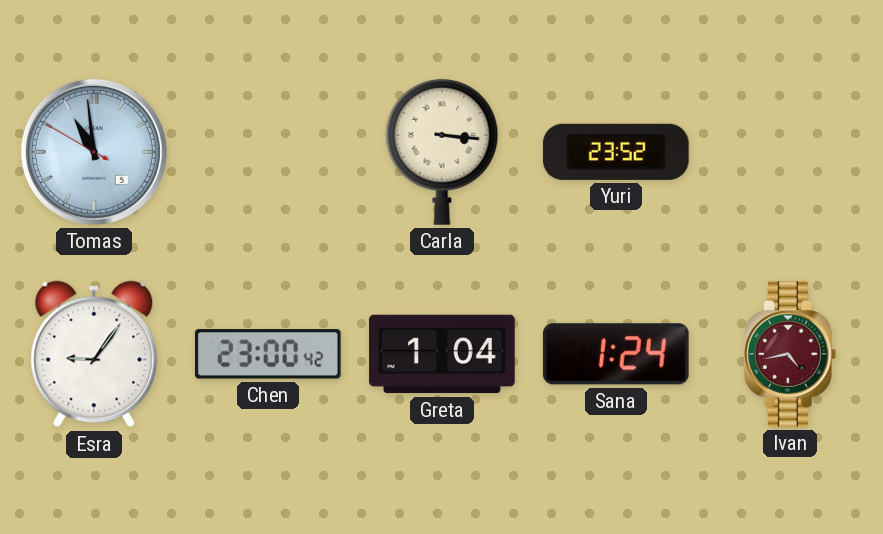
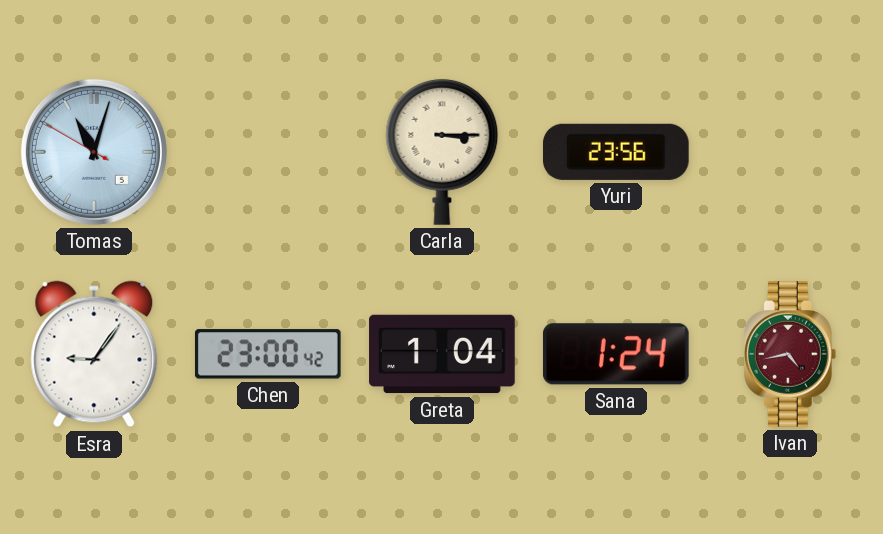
Tomas: 10:58 -> 11:02
Carla: 3:16 -> 3:15
Yuri: 23:52 -> 23:56
